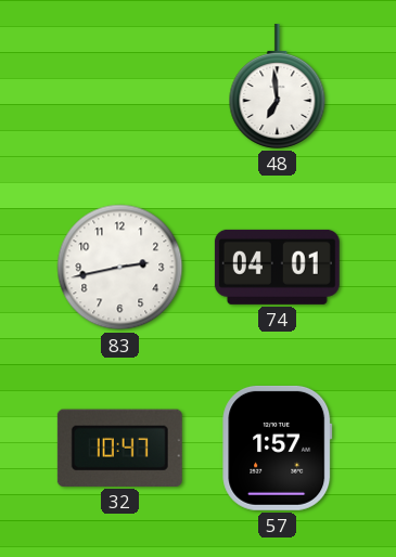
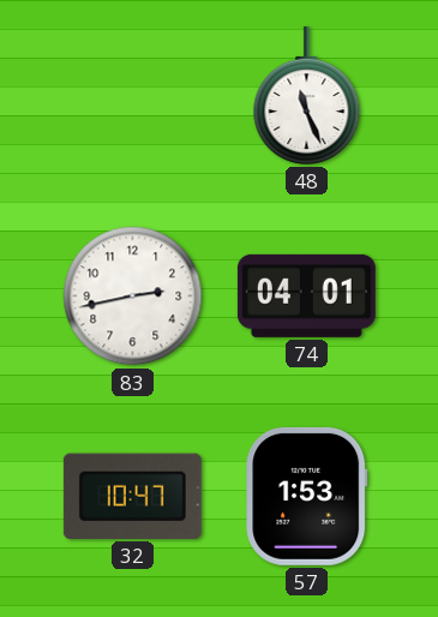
48: 6:59 -> 11:26
57: 1:57 -> 1:53
